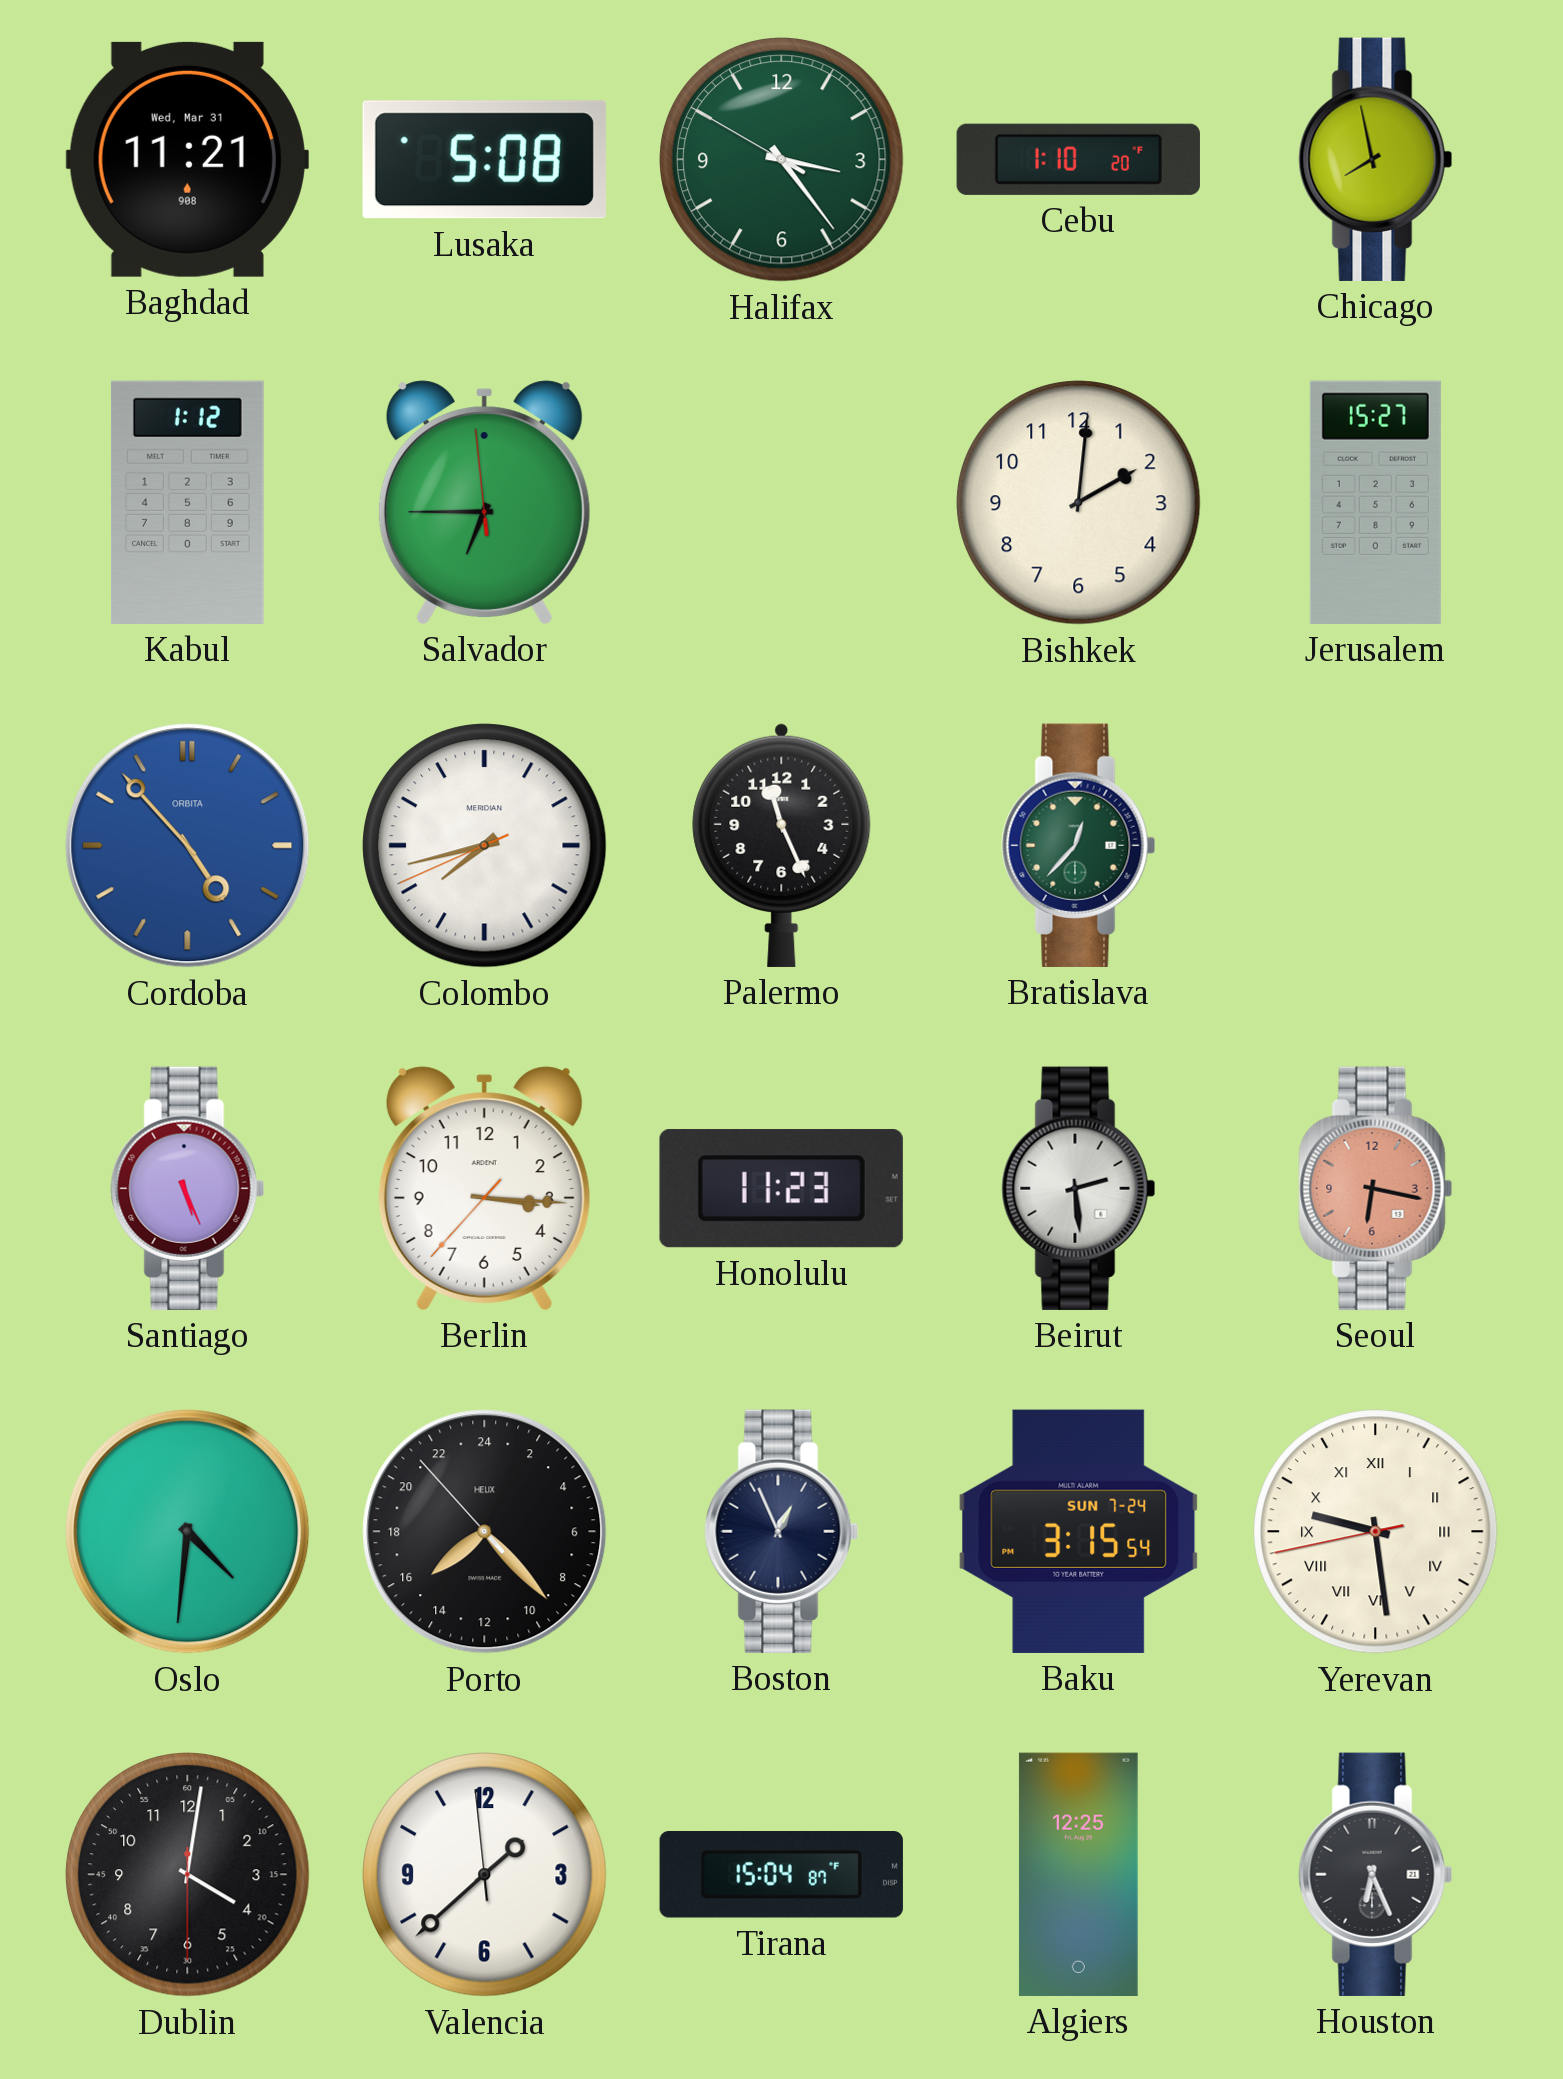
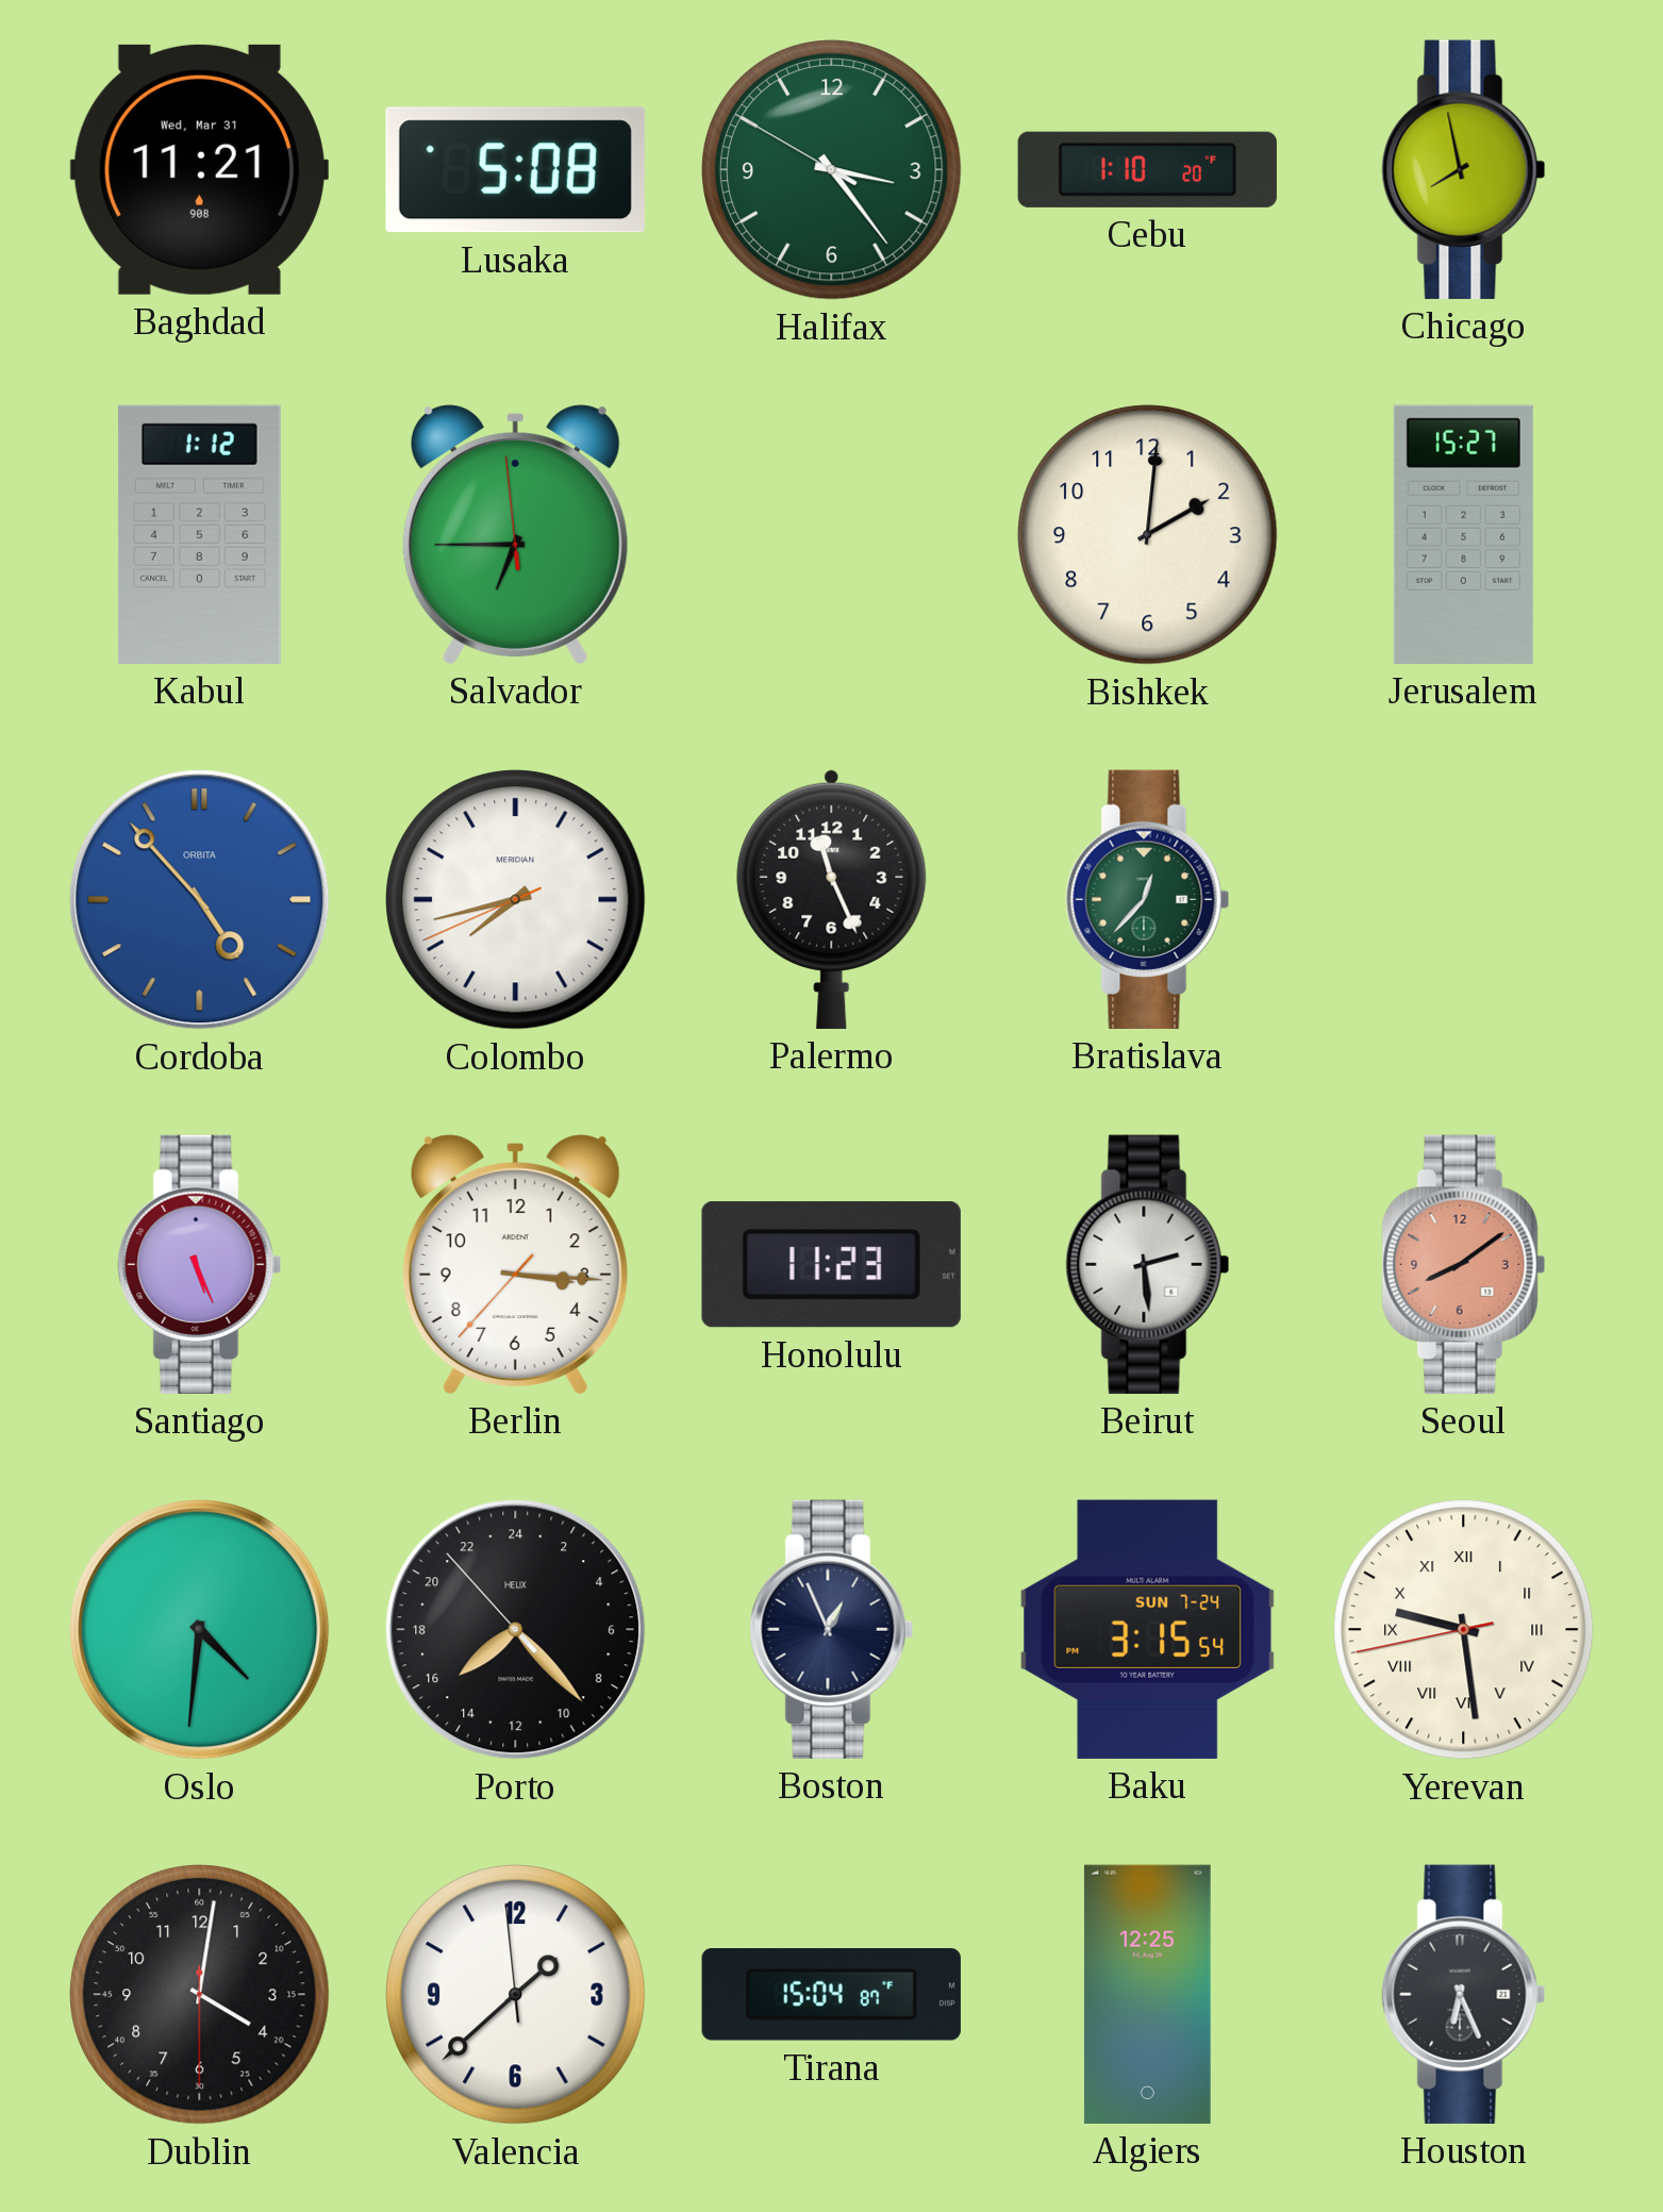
Seoul: 6:17 -> 8:09
